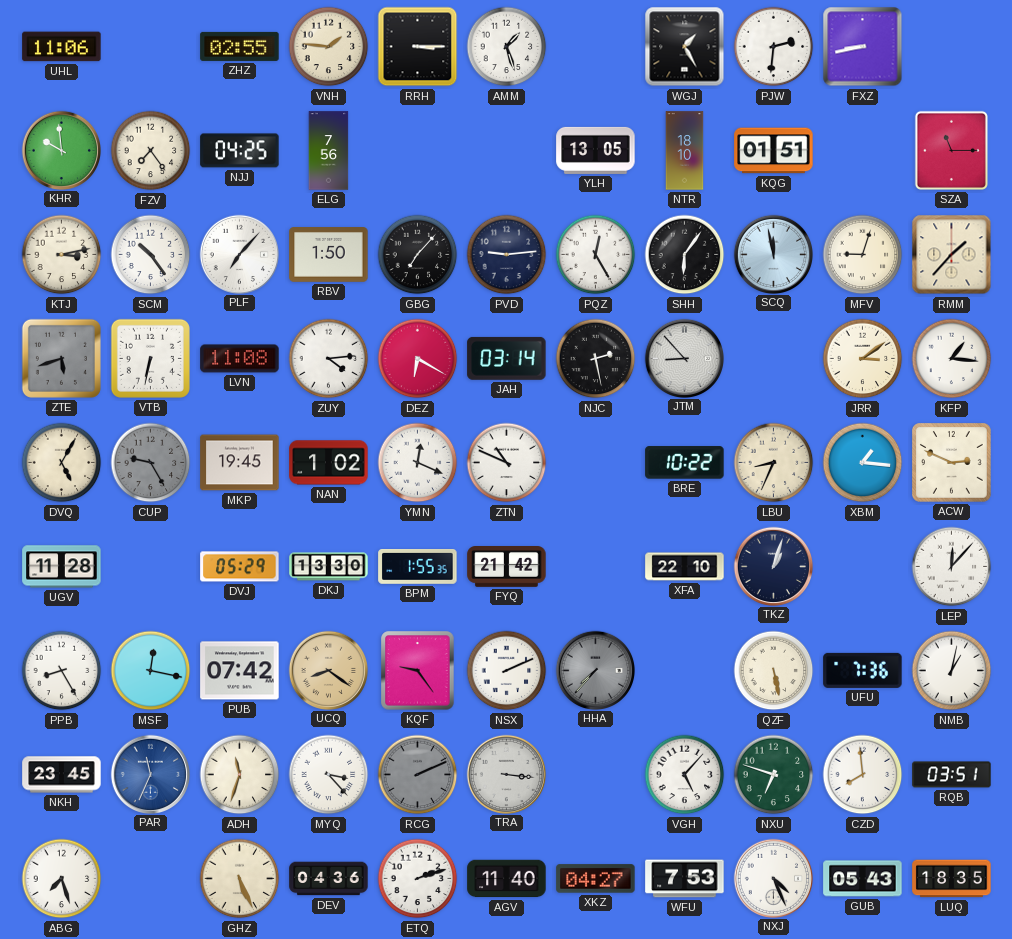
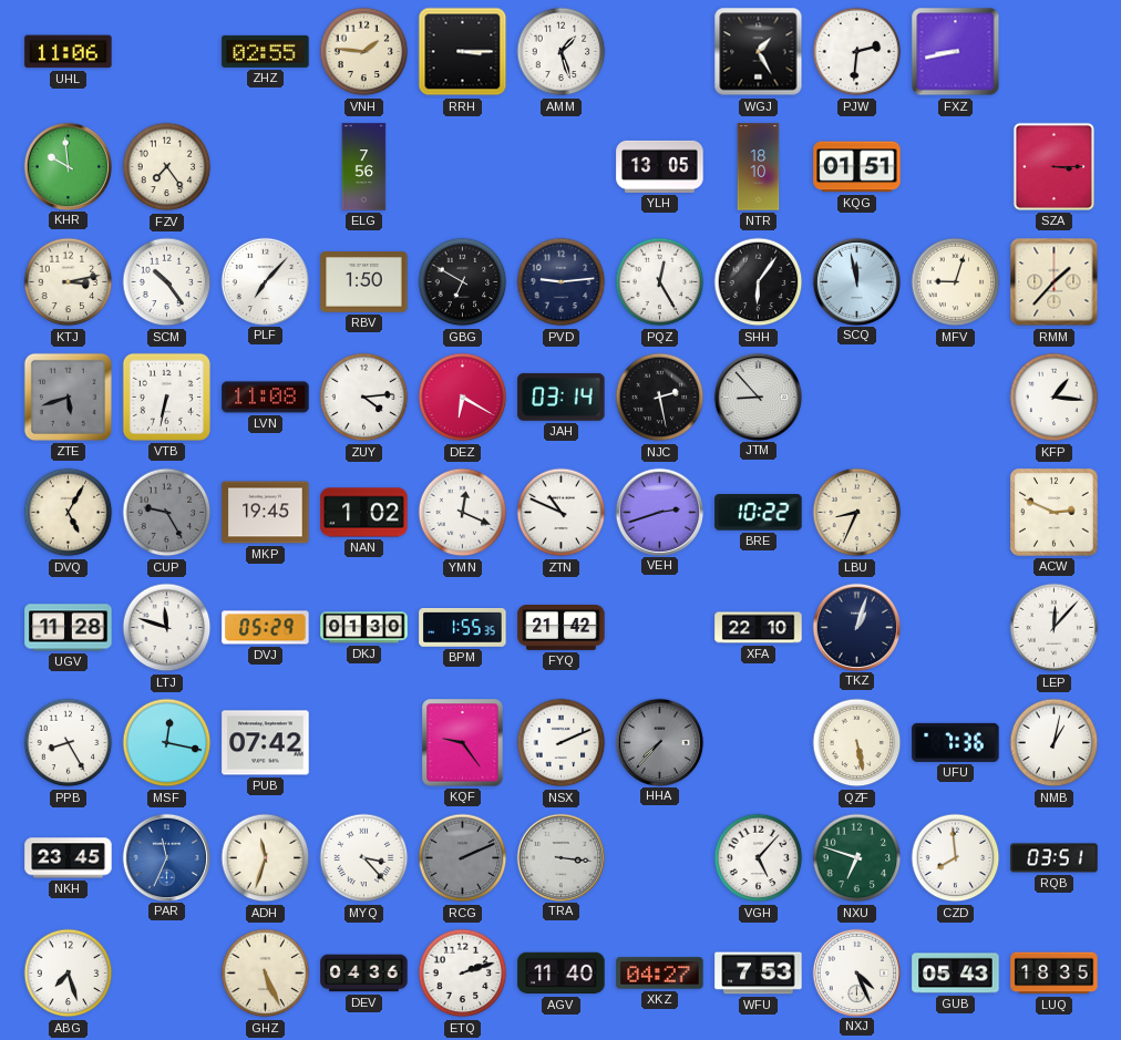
NJJ: 04:25 -> none
SZA: 11:15 -> 3:15
GBG: 7:07 -> 6:50
JRR: 3:09 -> none
VEH: none -> 2:42
XBM: 1:16 -> none
LTJ: none -> 11:48
DKJ: 13:30 -> 01:30
UCQ: 8:21 -> none
